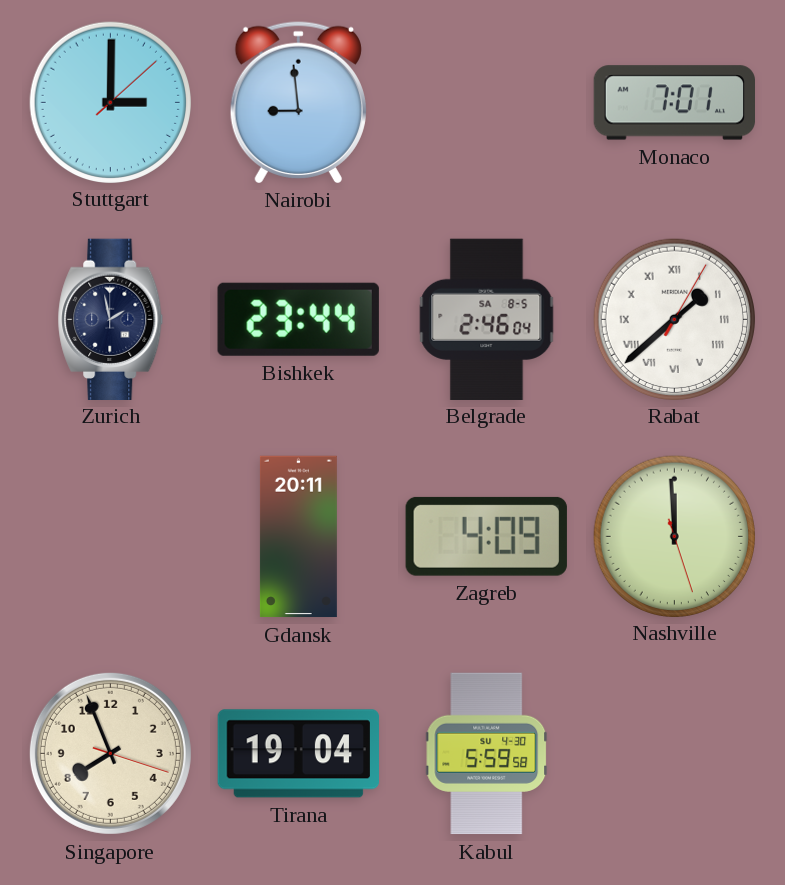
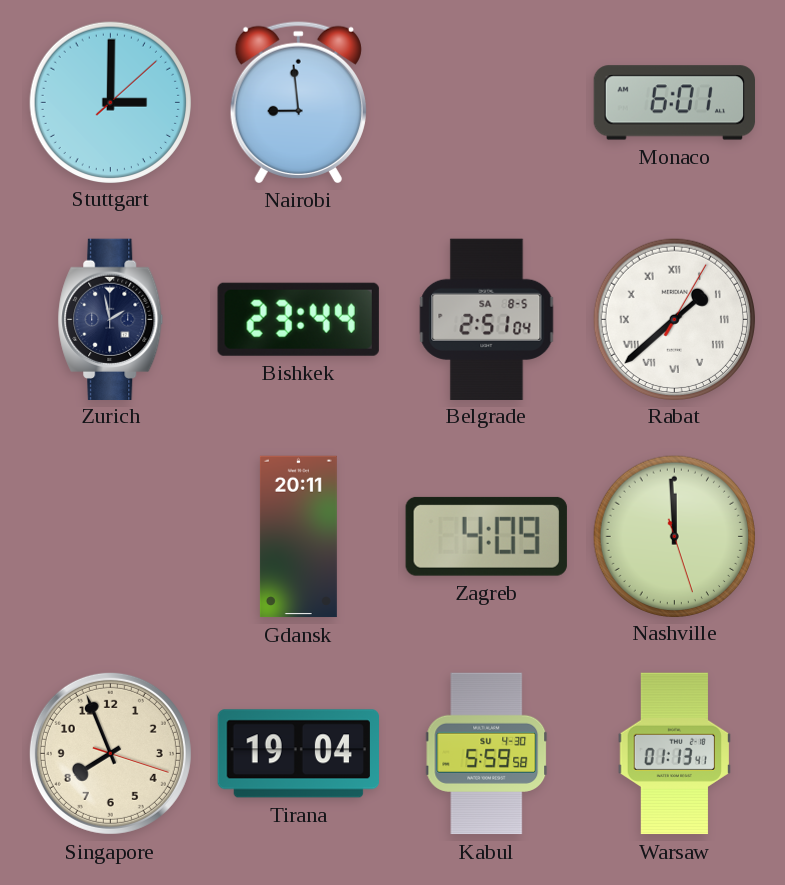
Monaco: 7:01 -> 6:01
Belgrade: 2:46 -> 2:51
Warsaw: none -> 01:13
